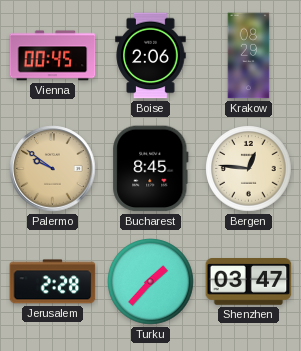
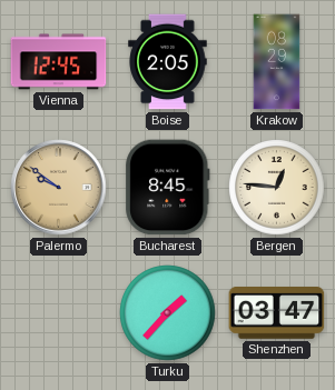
Vienna: 00:45 -> 12:45
Boise: 2:06 -> 2:05
Jerusalem: 2:28 -> none
